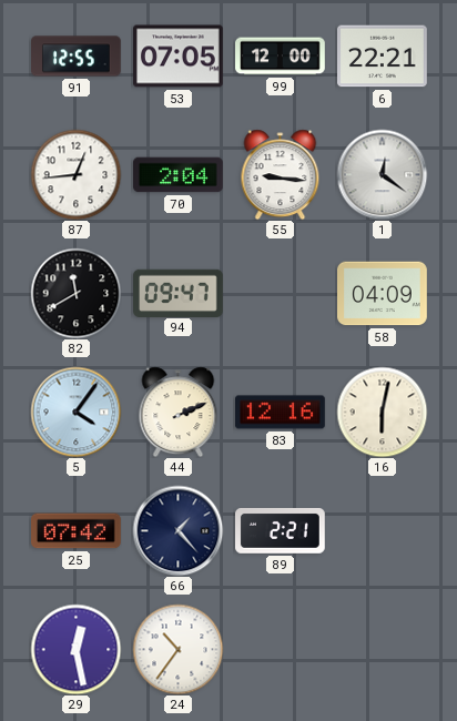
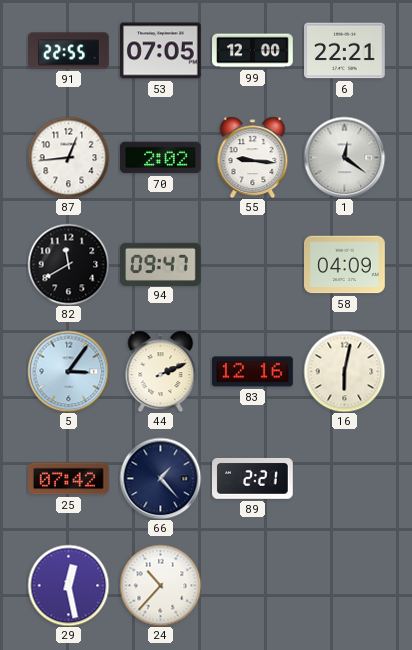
91: 12:55 -> 22:55
70: 2:04 -> 2:02
5: 4:06 -> 3:06
24: 10:36 -> 10:37
